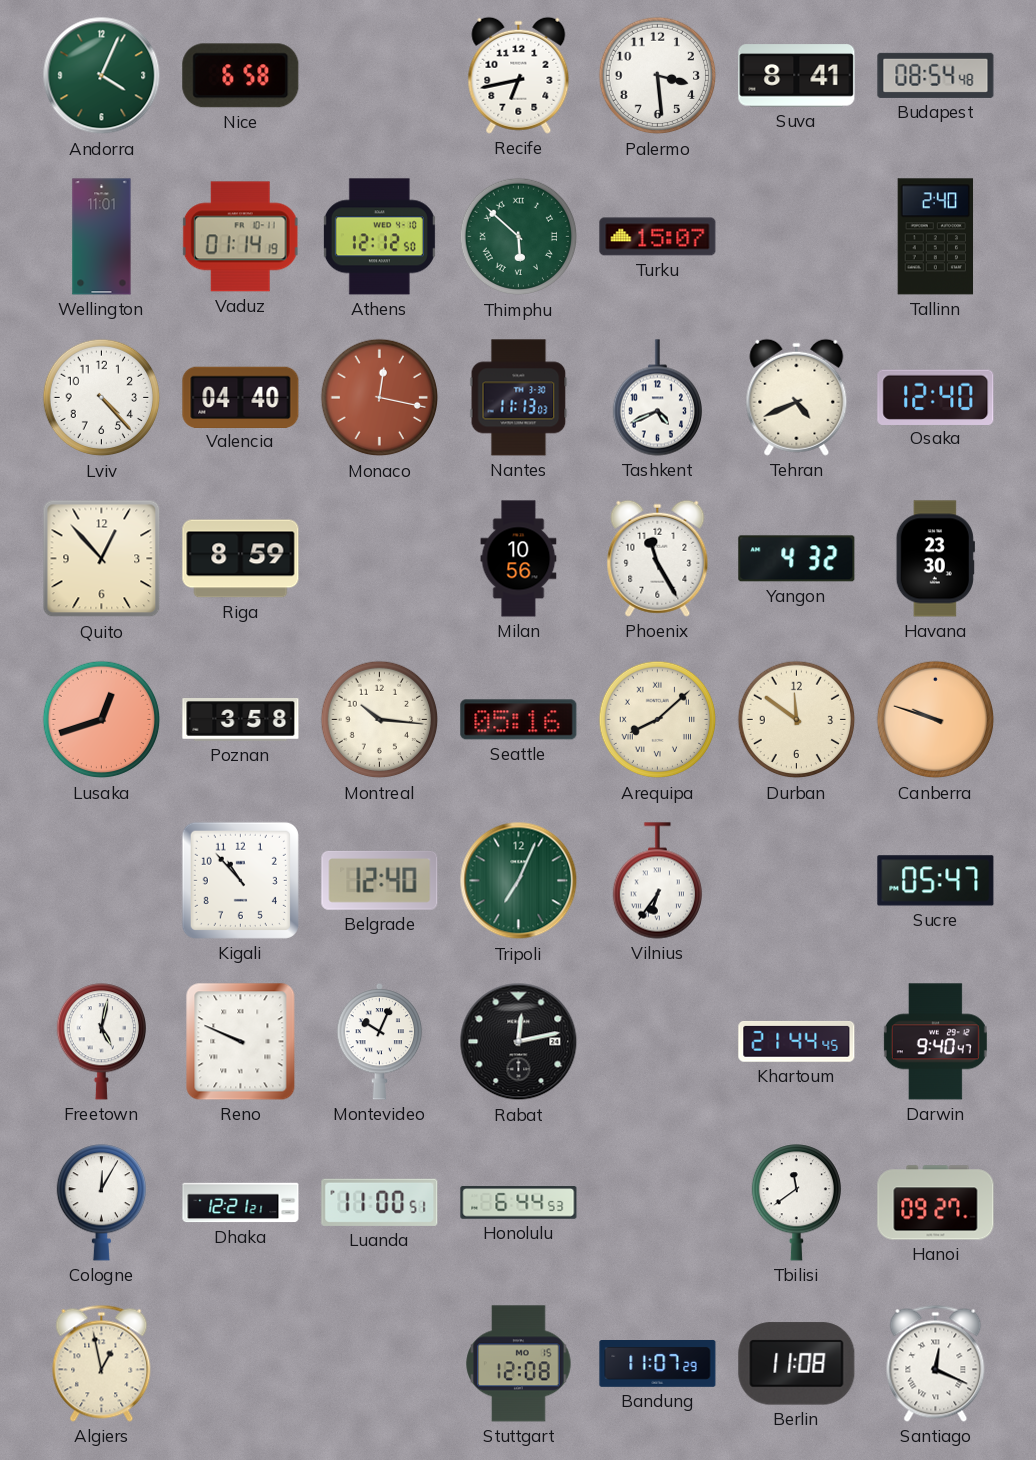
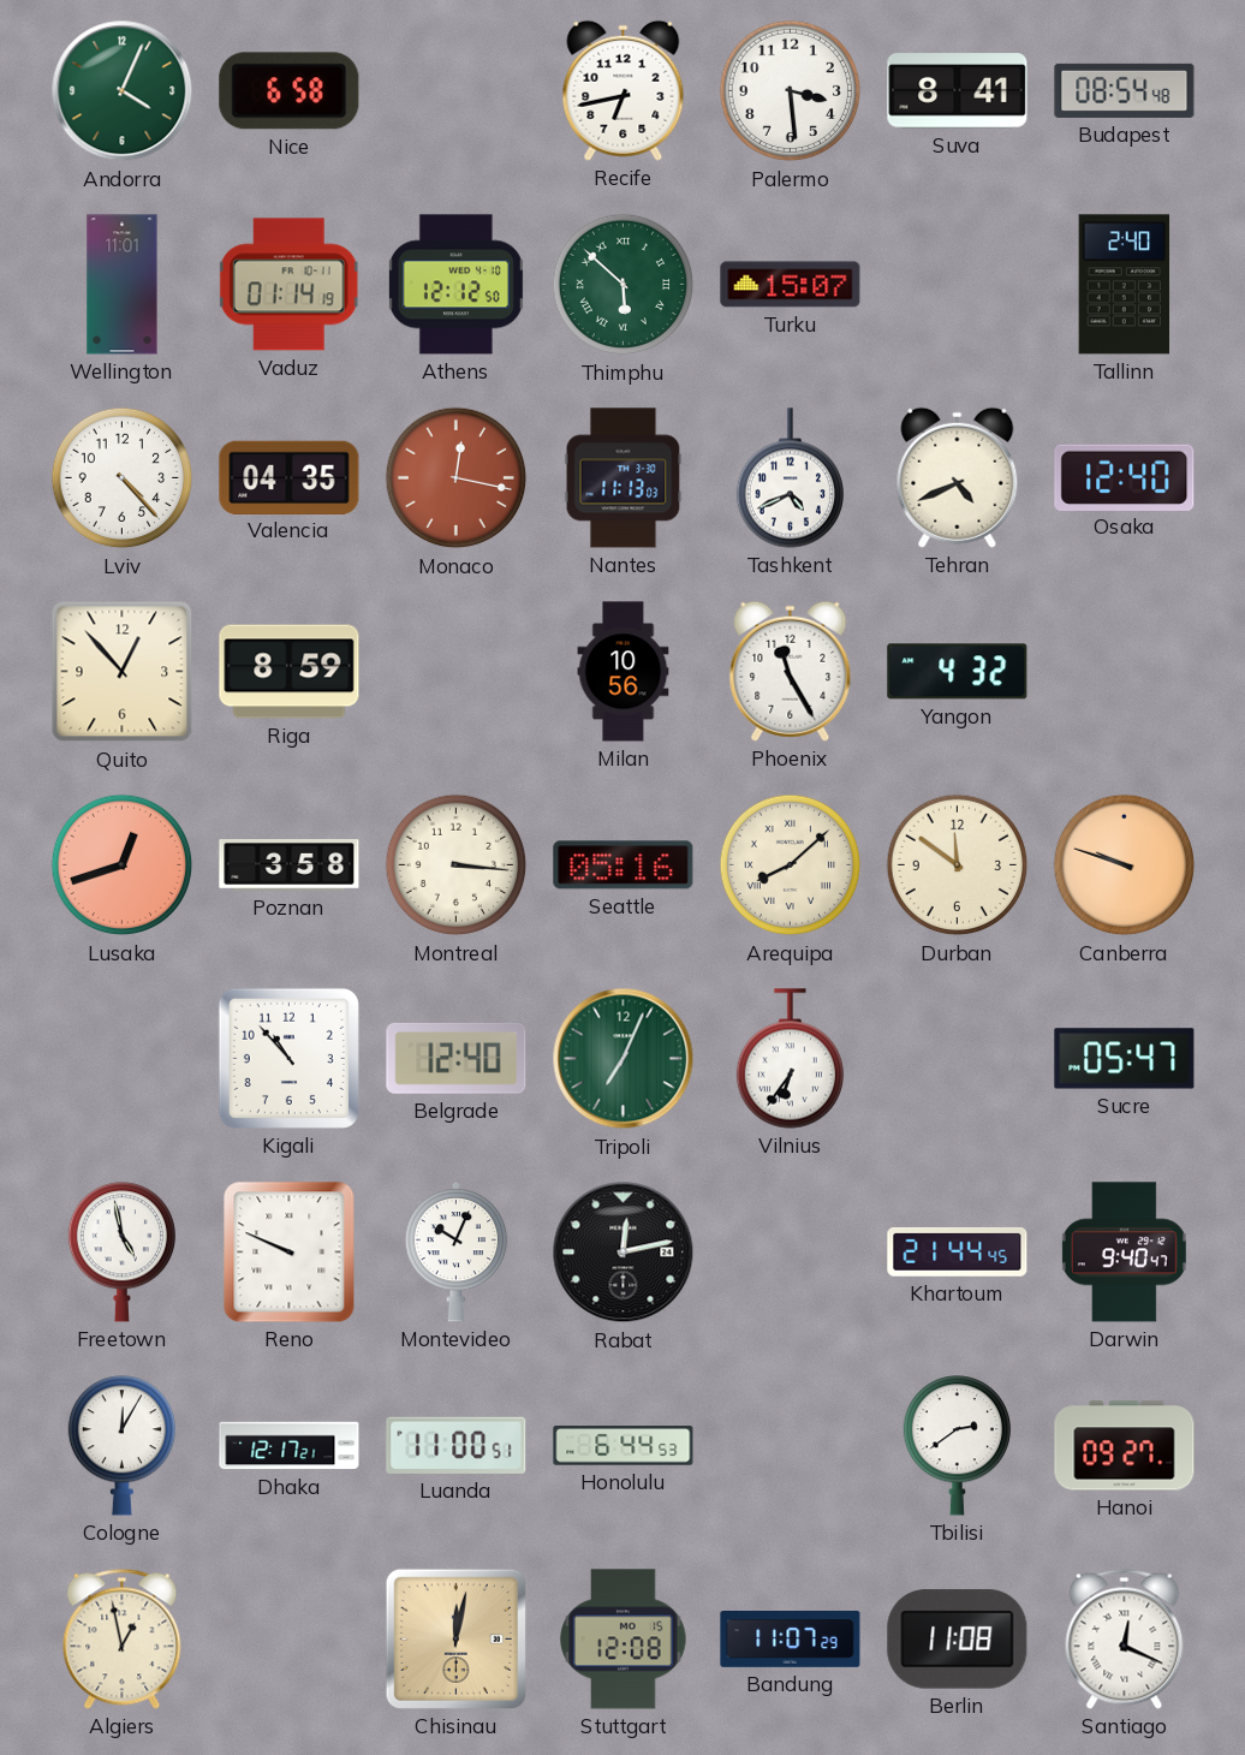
Valencia: 04:40 -> 04:35
Havana: 23:30 -> none
Montreal: 10:16 -> 3:16
Freetown: 5:02 -> 4:58
Dhaka: 12:21 -> 12:17
Tbilisi: 11:39 -> 2:39
Chisinau: none -> 12:02
